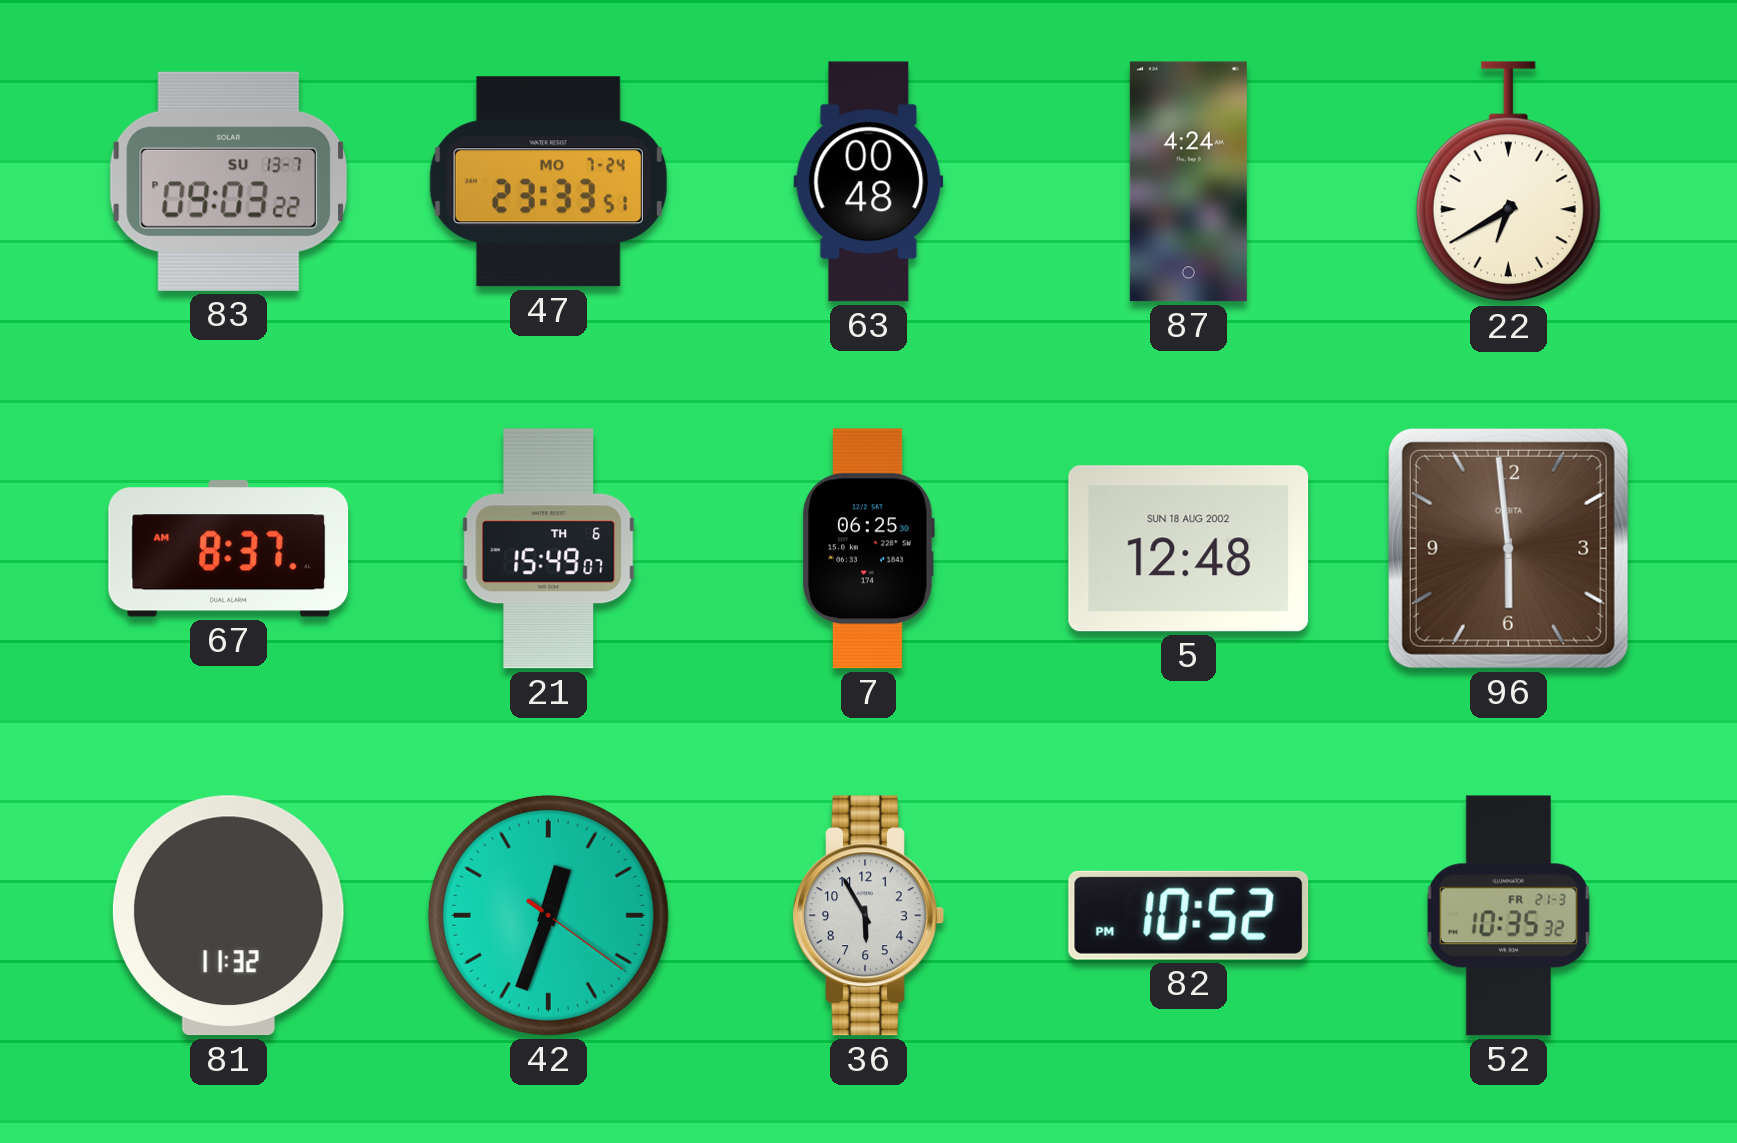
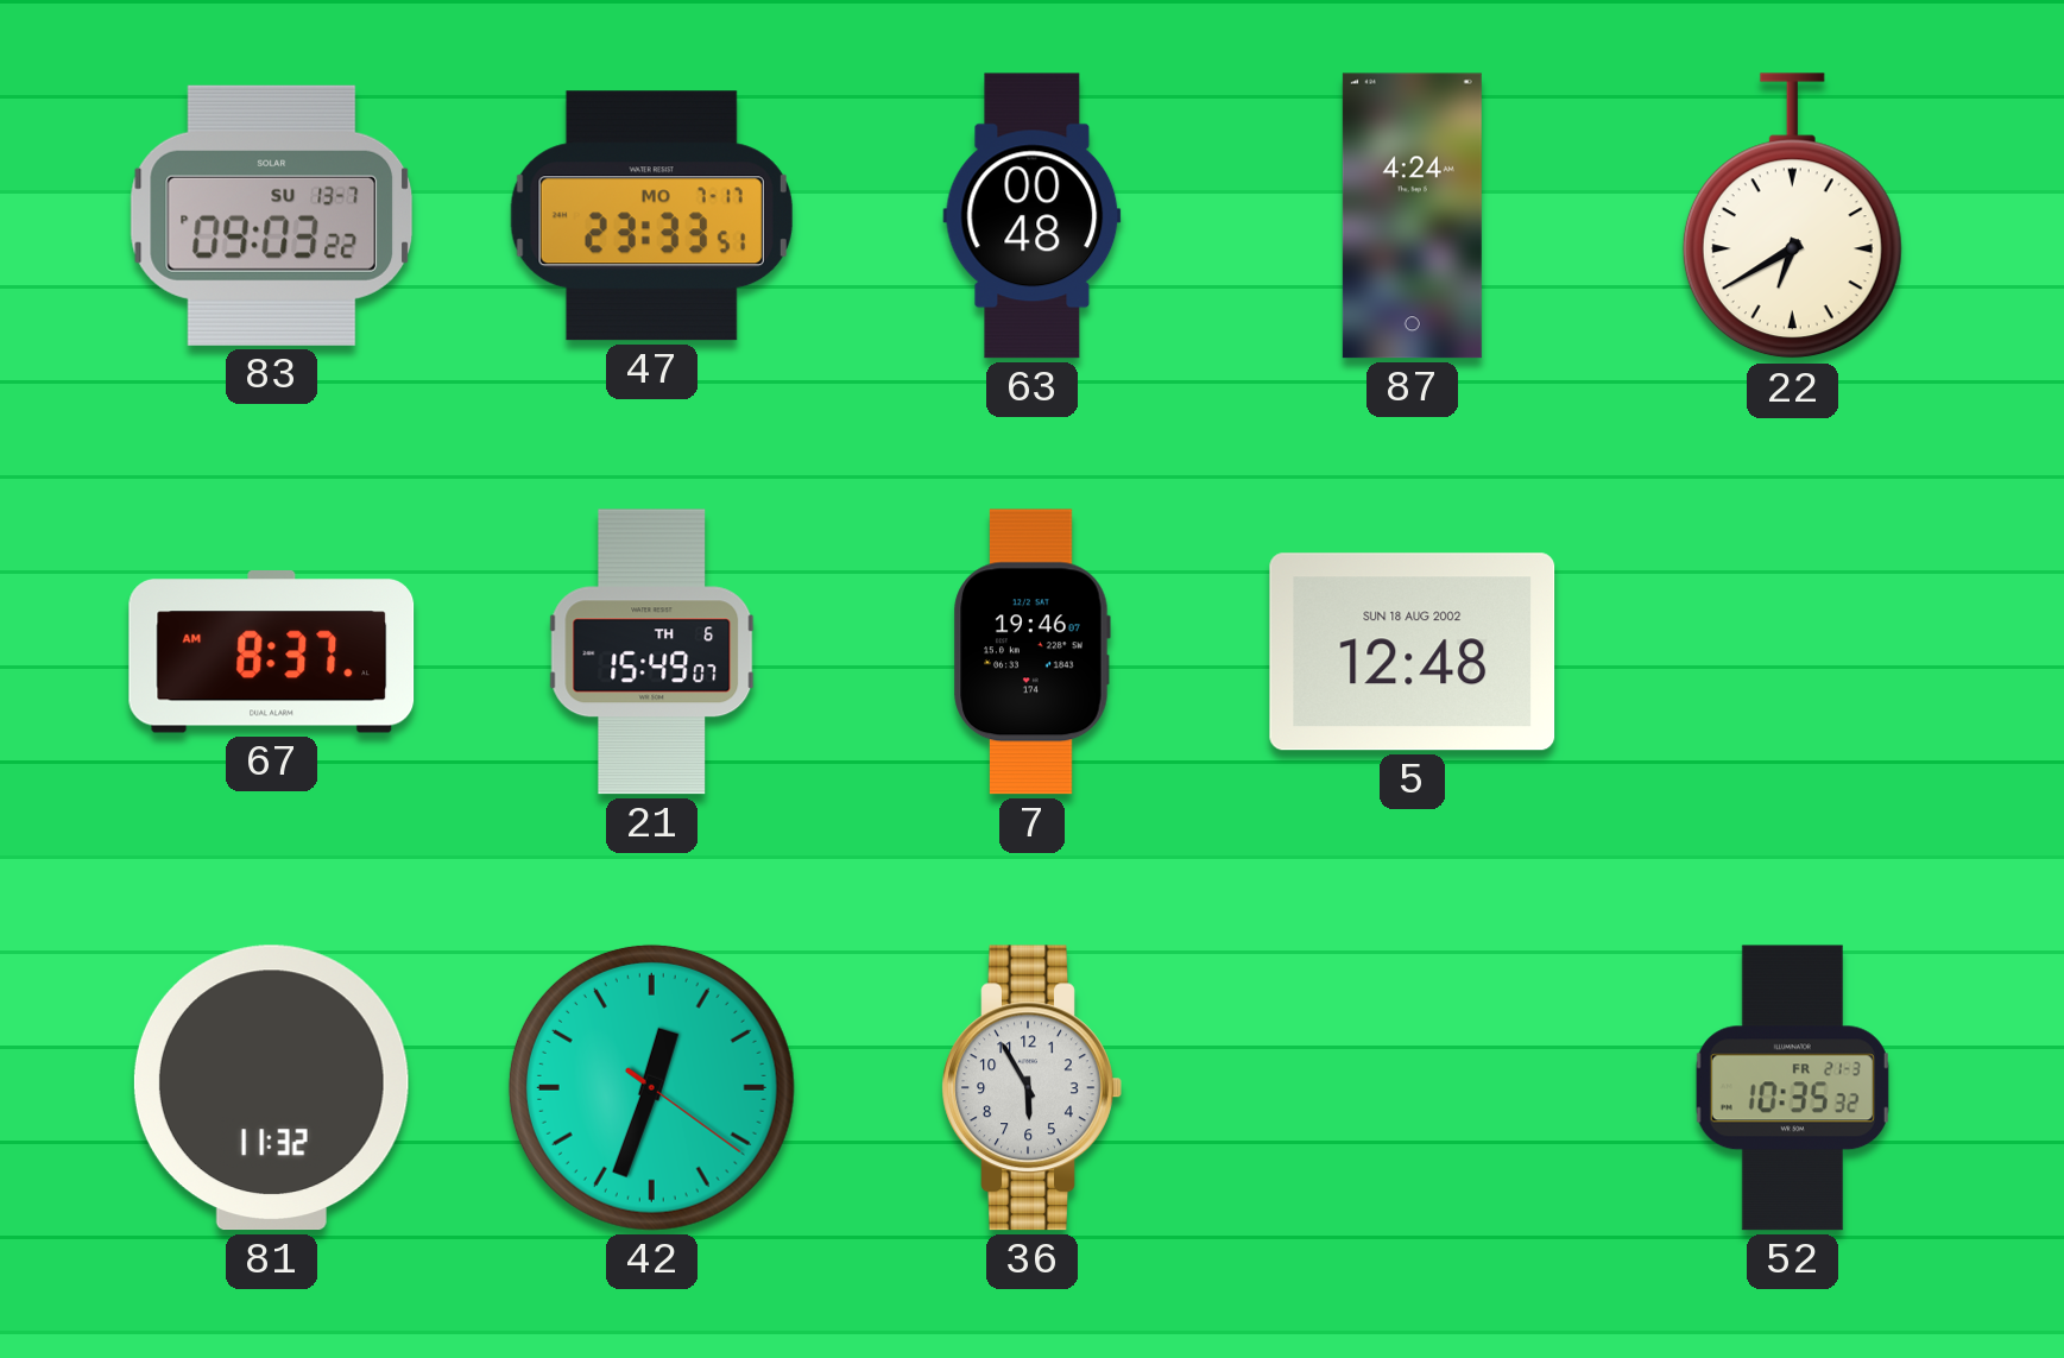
47 date: MO 7-24 -> MO 7-17
7: 06:25 -> 19:46
96: 5:59 -> none
82: 10:52 -> none
